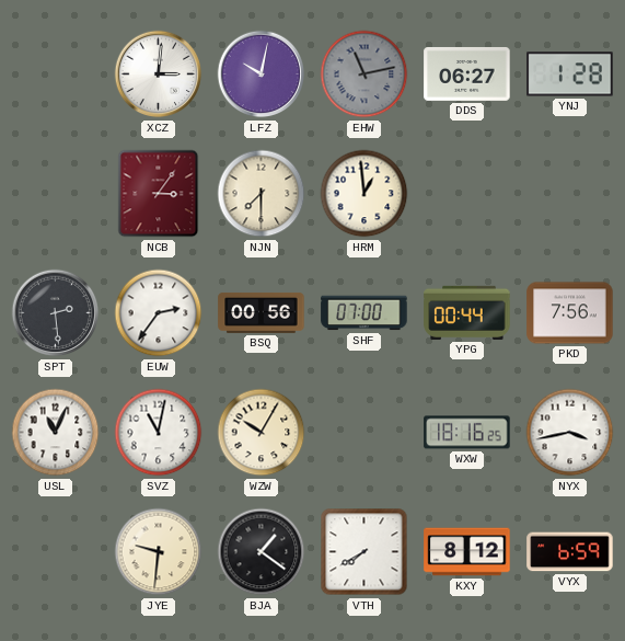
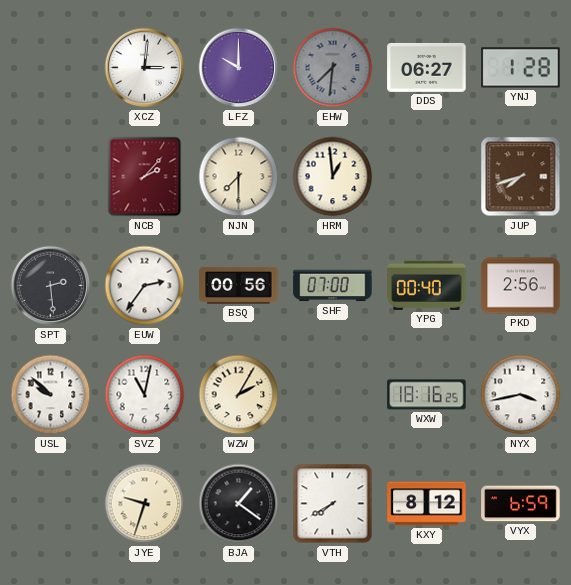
LFZ: 10:02 -> 10:00
EHW: 11:13 -> 7:31
NCB: 3:06 -> 2:07
JUP: none -> 7:42
YPG: 00:44 -> 00:40
PKD: 7:56 -> 2:56
USL: 11:04 -> 9:52
WZW: 10:05 -> 2:05
JYE: 9:31 -> 9:33
